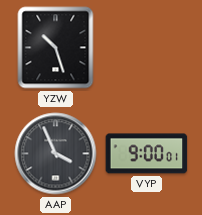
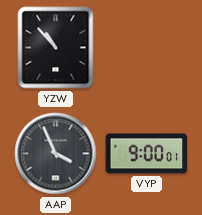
YZW: 10:27 -> 10:53
